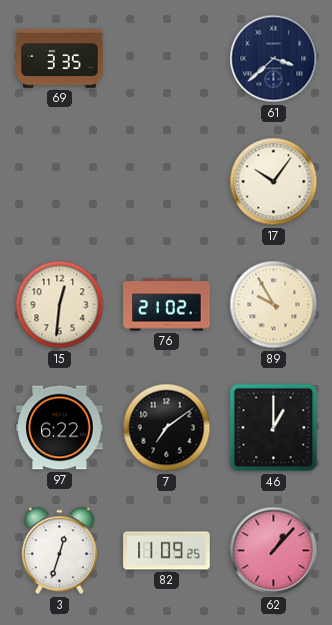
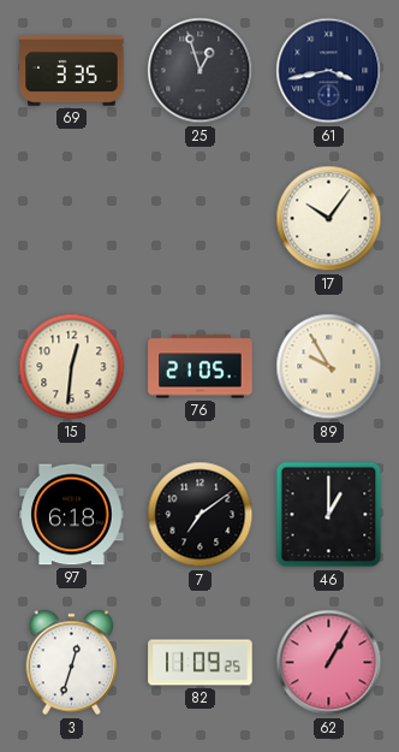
25: none -> 12:57
61: 3:38 -> 3:43
76: 21:02 -> 21:05
97: 6:22 -> 6:18
62: 1:07 -> 1:05
